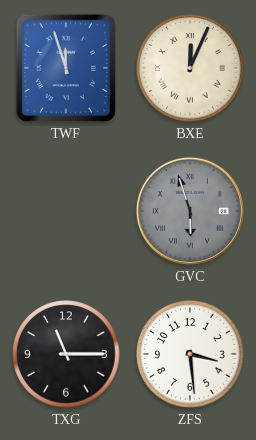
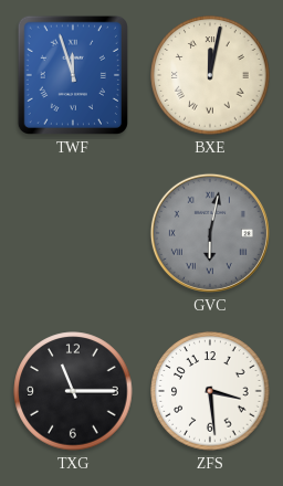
BXE: 12:04 -> 12:02
GVC: 5:57 -> 6:02
